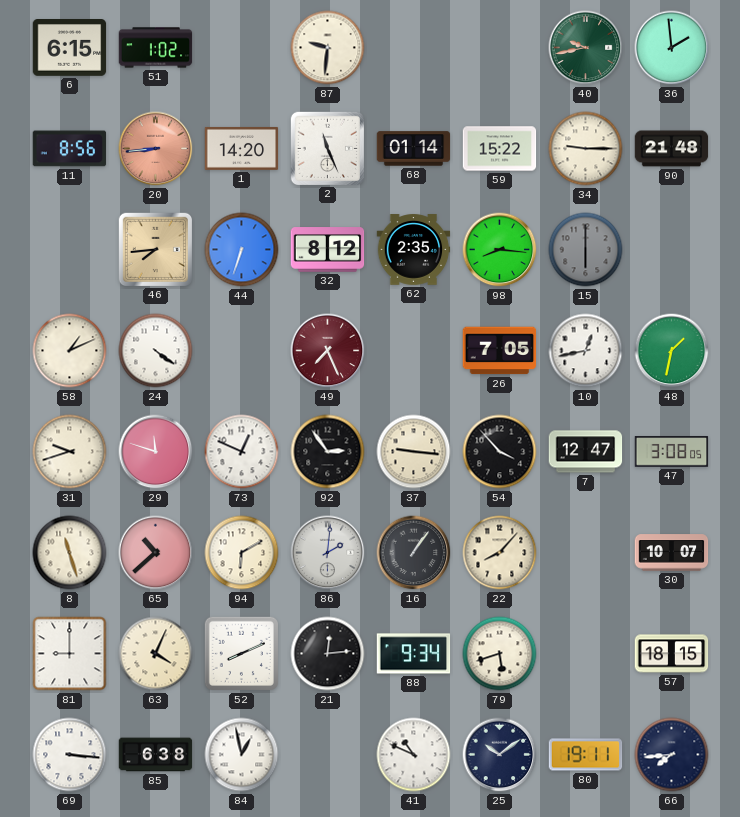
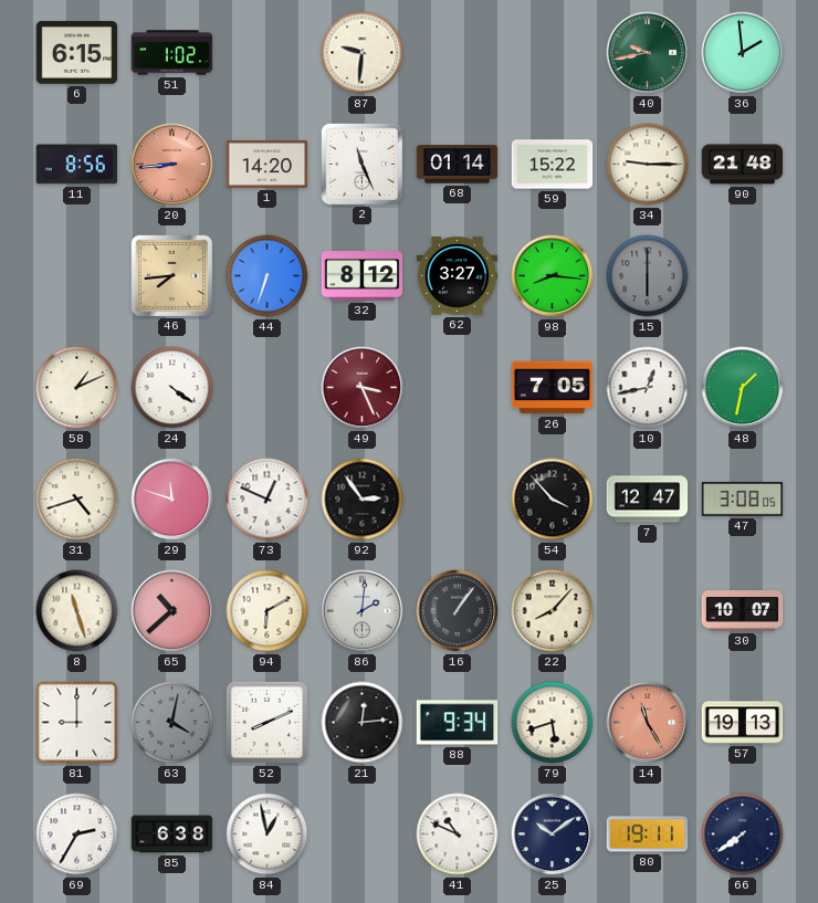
62: 2:35 -> 3:27
49: 7:26 -> 3:26
31: 9:42 -> 4:42
37: 9:16 -> none
63: 4:04 -> 4:02
63 dial: cream -> grey
14: none -> 11:25
57: 18:15 -> 19:13
69: 3:16 -> 2:35
66: 7:44 -> 7:39
